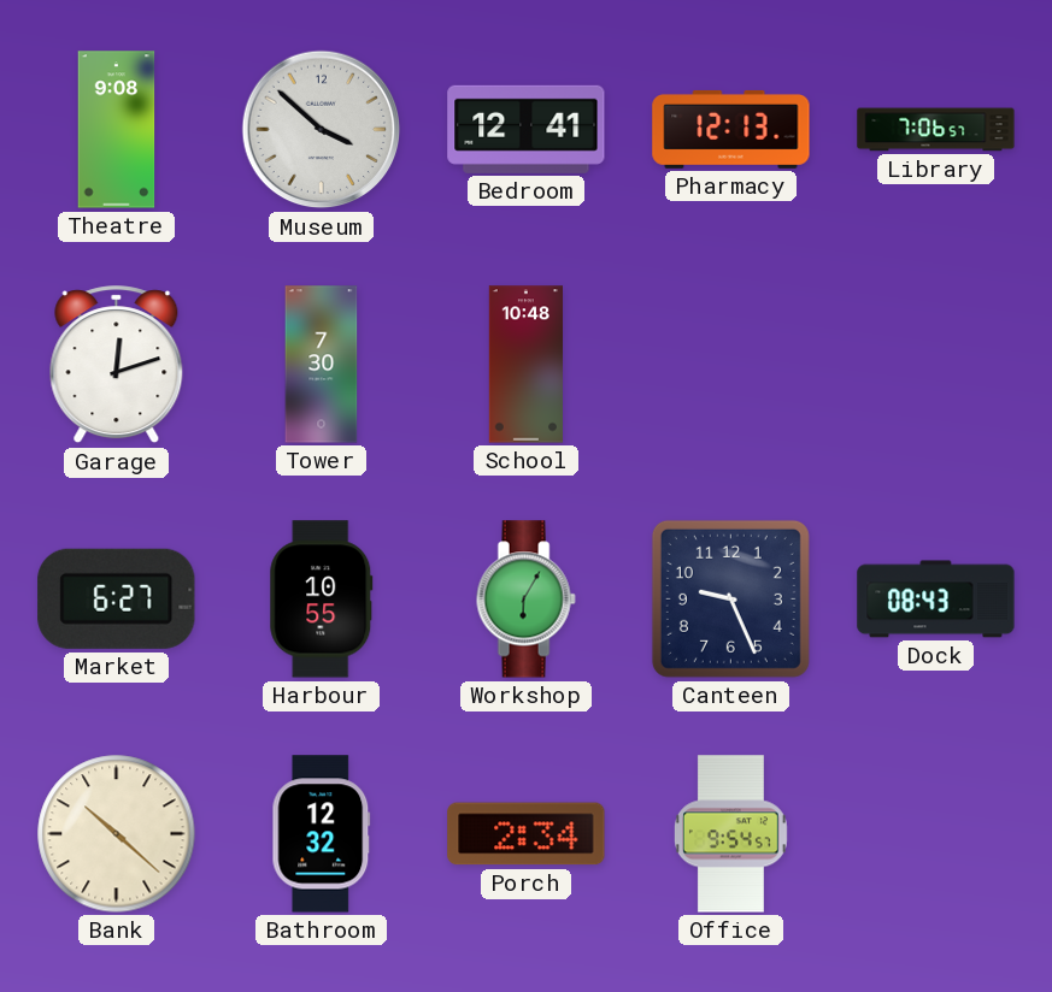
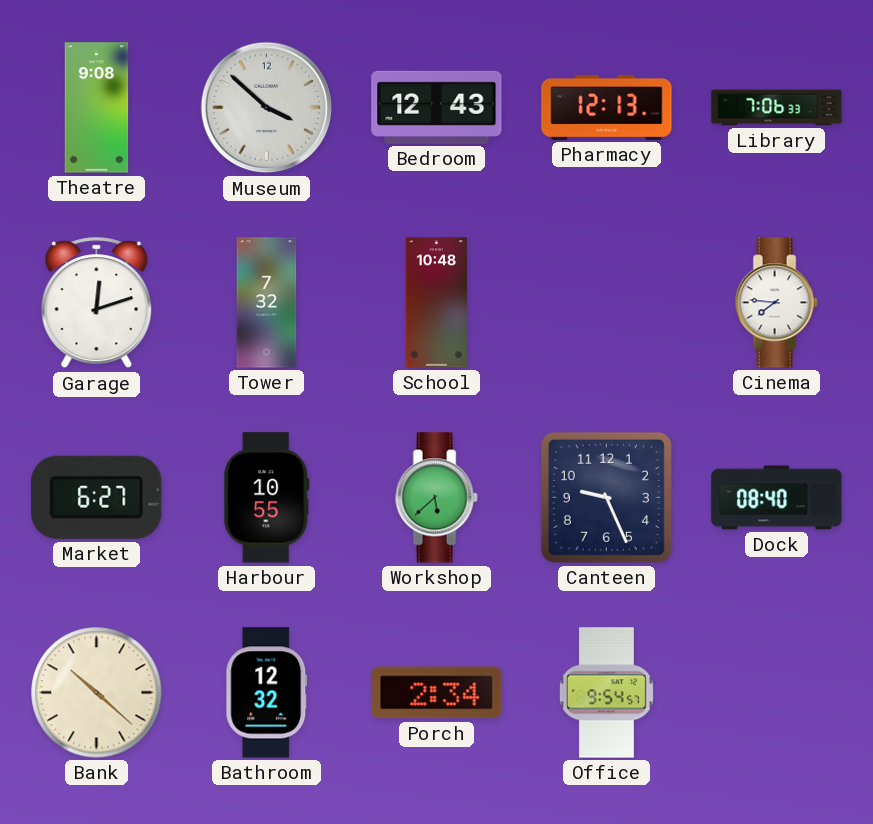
Bedroom: 12:41 -> 12:43
Library: 7:06:57 -> 7:06:33
Tower: 7:30 -> 7:32
Cinema: none -> 7:46
Workshop: 6:05 -> 5:38
Dock: 08:43 -> 08:40
